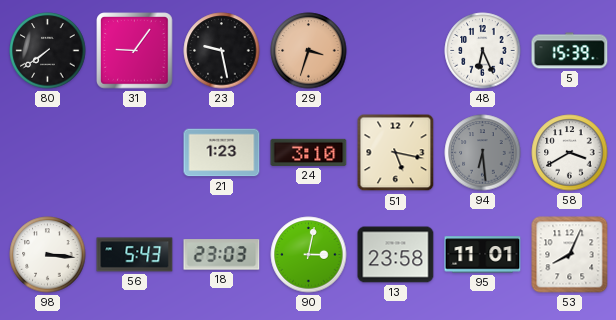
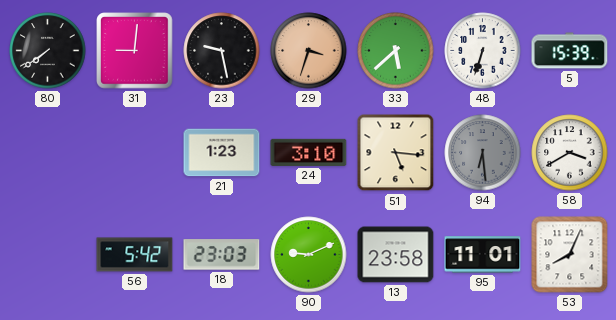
31: 9:06 -> 9:01
33: none -> 5:38
48: 6:26 -> 6:33
51: 5:17 -> 5:16
98: 3:16 -> none
56: 5:43 -> 5:42
90: 3:02 -> 9:11
